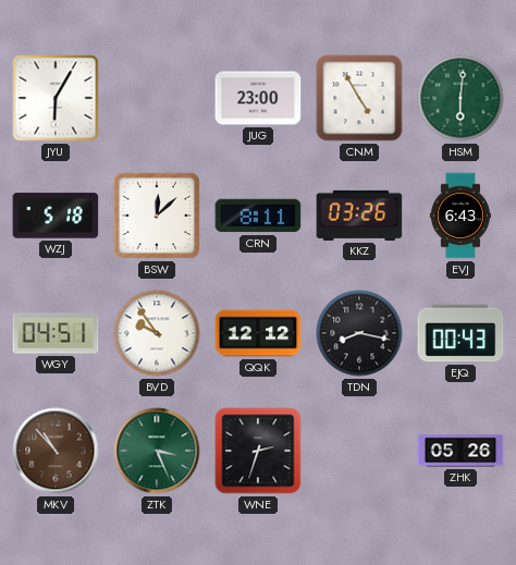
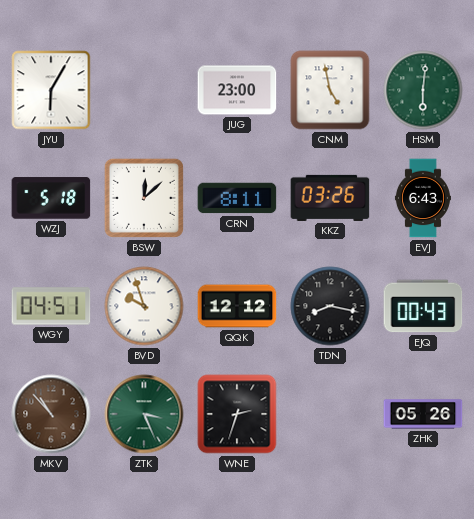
CNM: 4:55 -> 4:58
BVD: 9:54 -> 9:57
